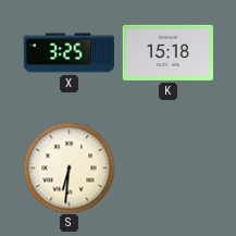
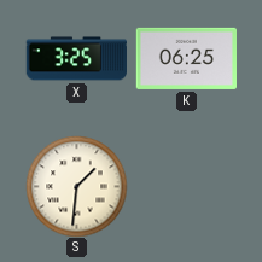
K: 15:18 -> 06:25
S: 6:31 -> 1:31
